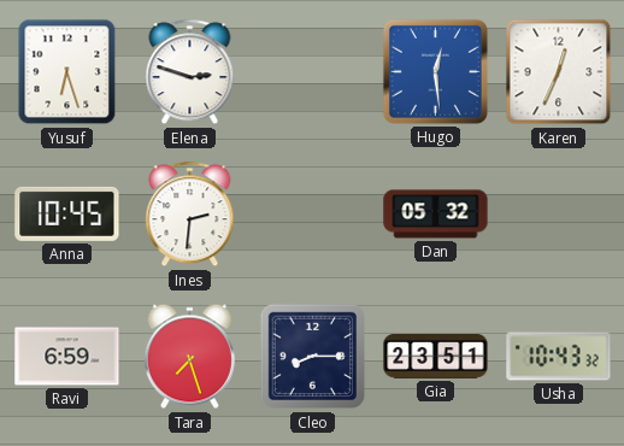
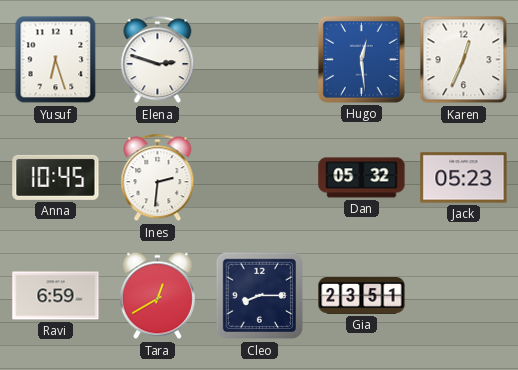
Jack: none -> 05:23
Tara: 7:27 -> 12:40
Usha: 10:43 -> none
